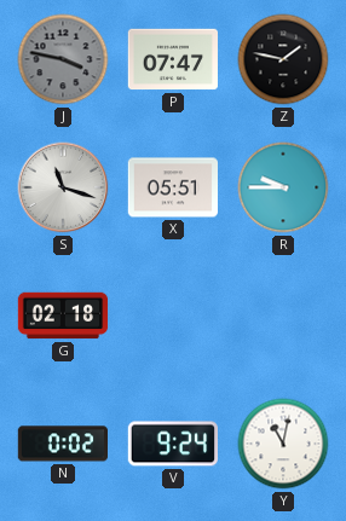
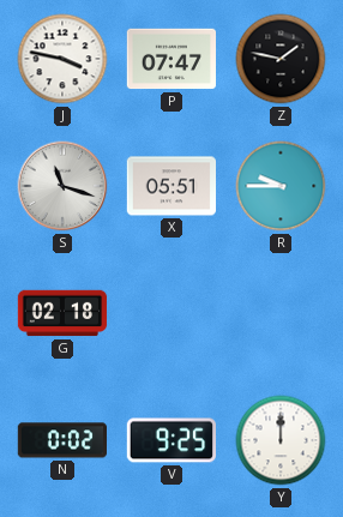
J dial: grey -> white
V: 9:24 -> 9:25
Y: 11:02 -> 12:00
